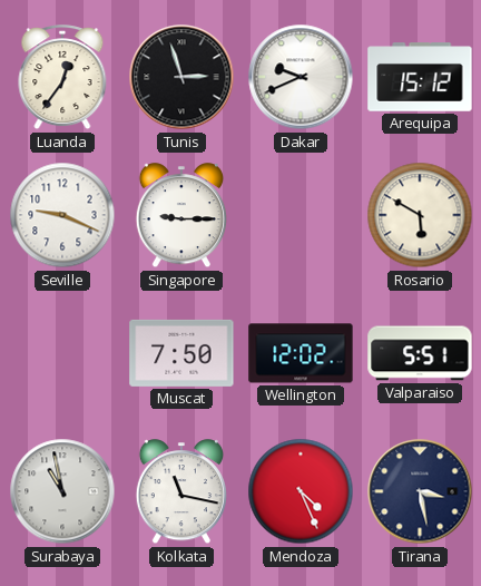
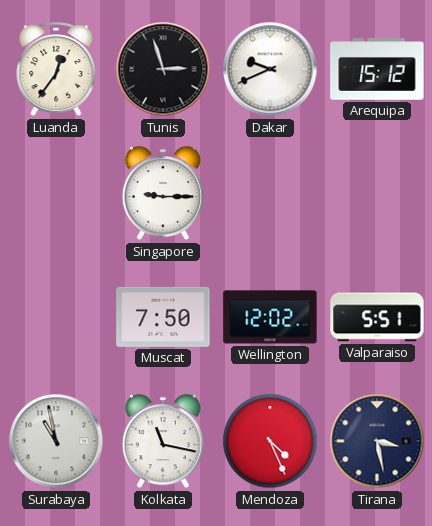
Seville: 9:19 -> none
Rosario: 5:50 -> none
